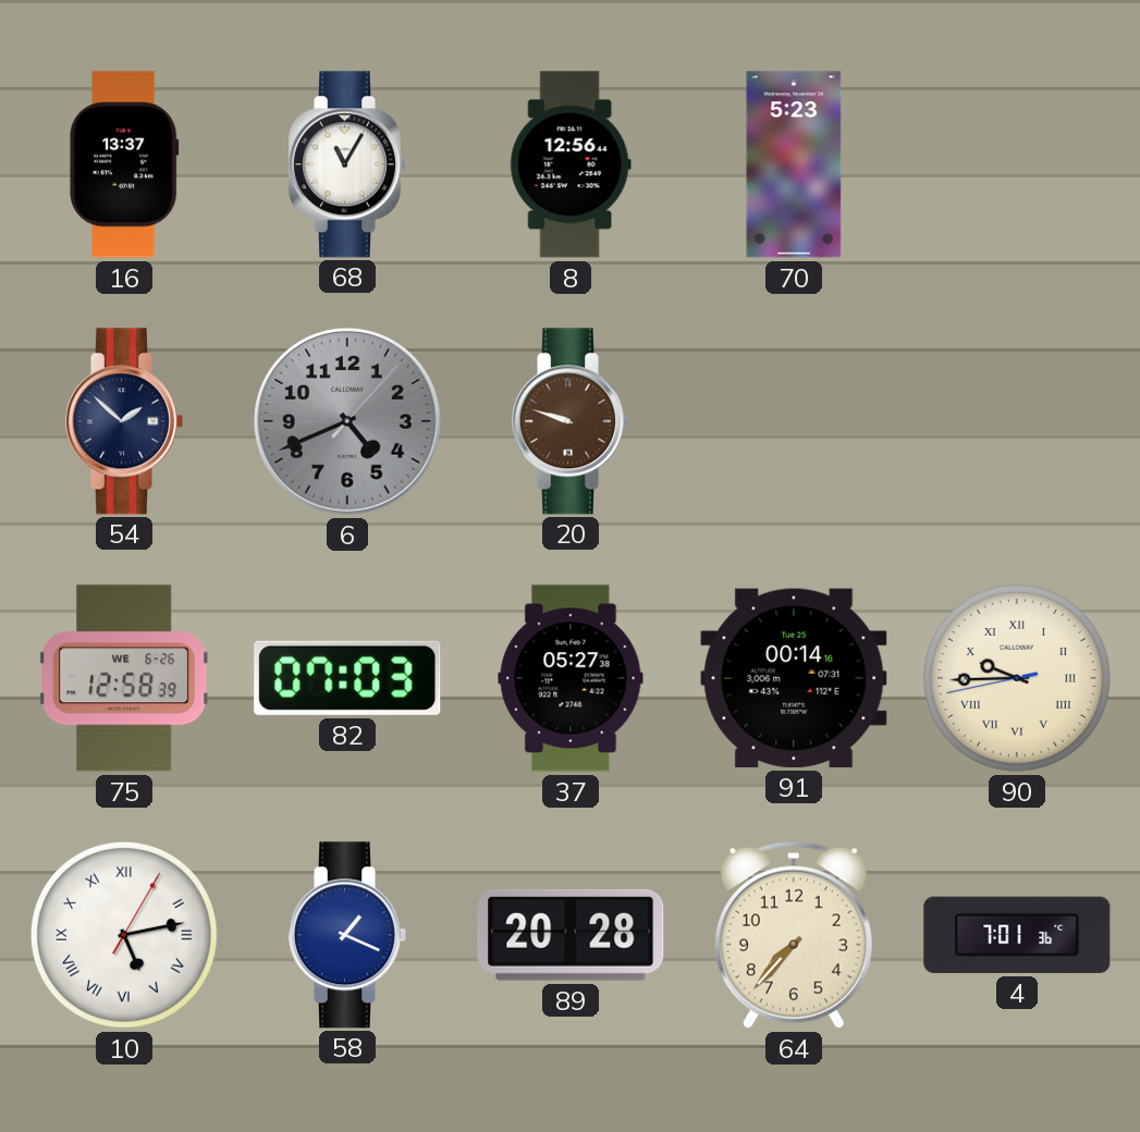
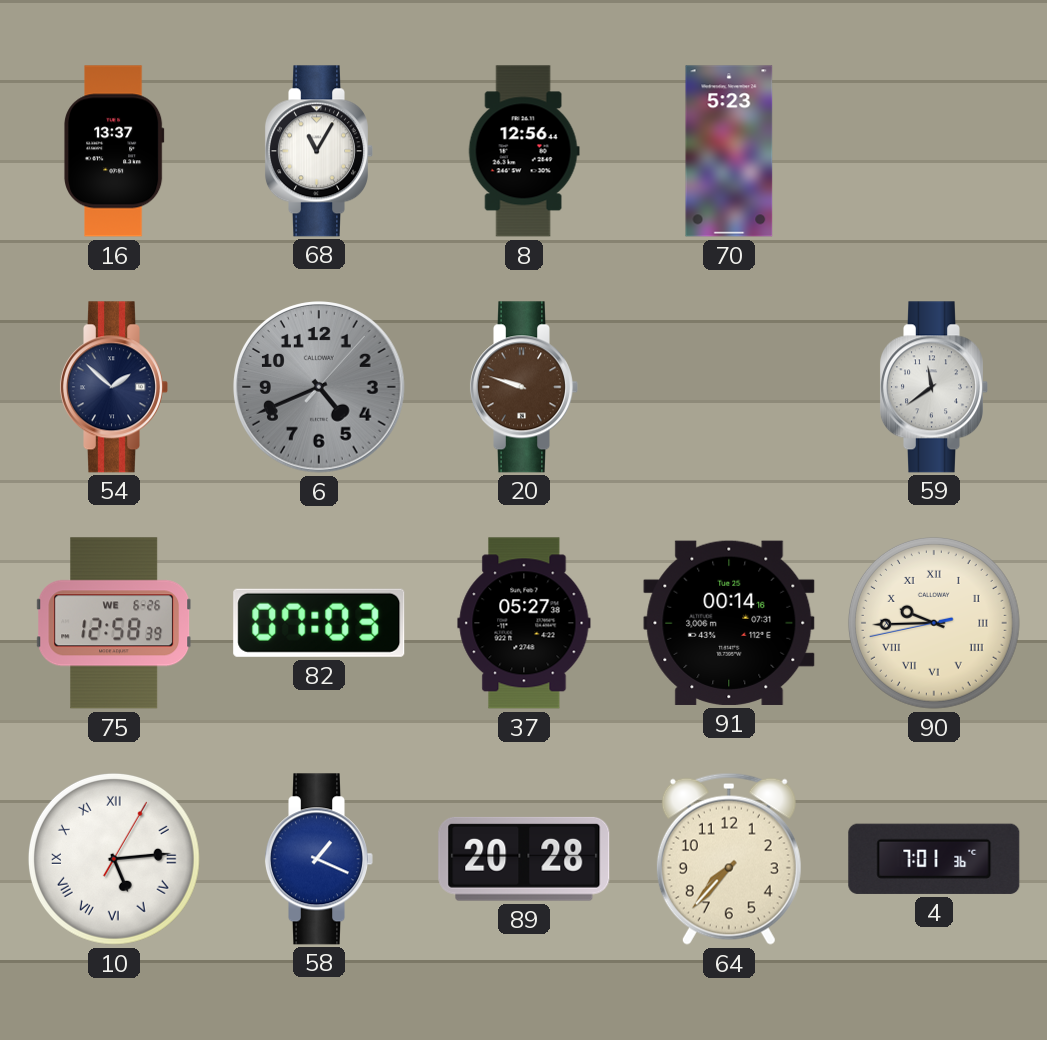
59: none -> 11:39
10: 5:13 -> 5:14
